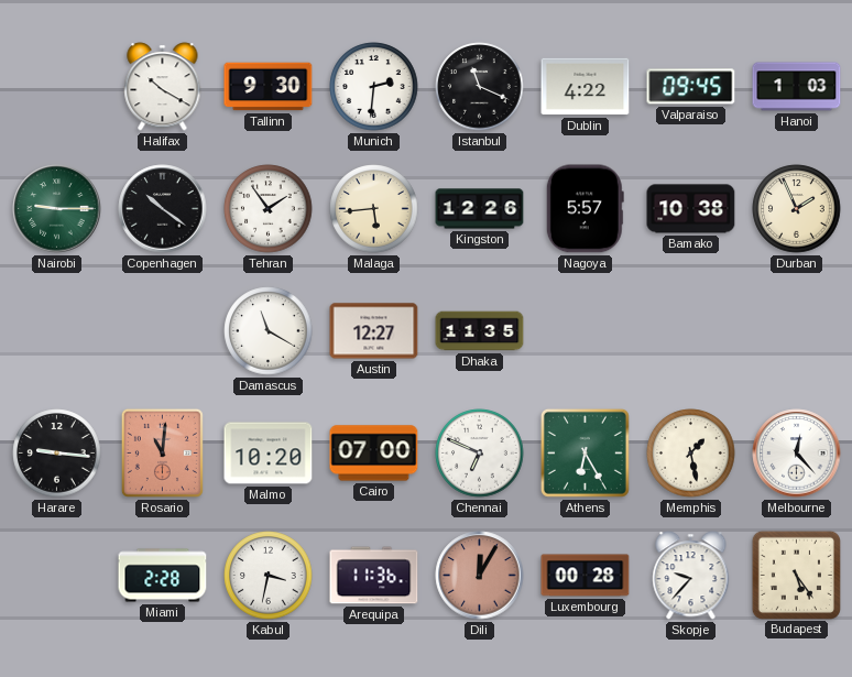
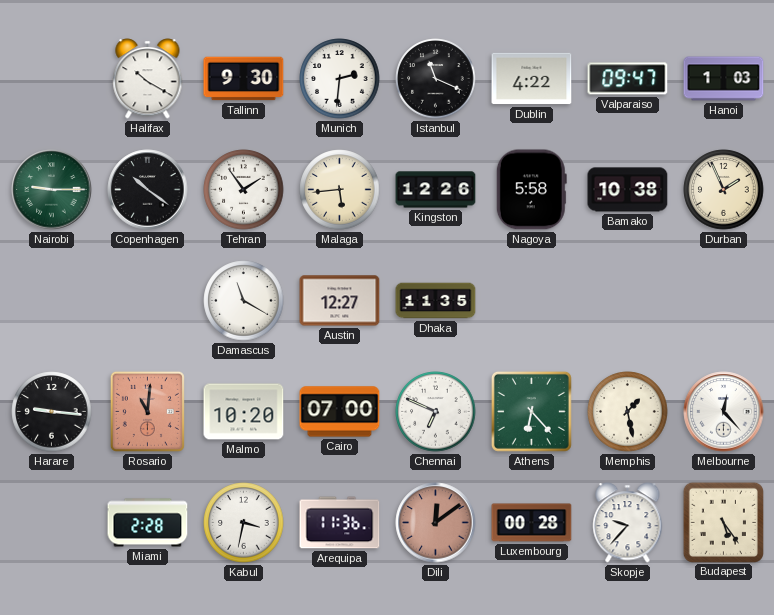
Valparaiso: 09:45 -> 09:47
Nagoya: 5:57 -> 5:58
Athens: 6:25 -> 6:23
Dili: 12:05 -> 12:09
